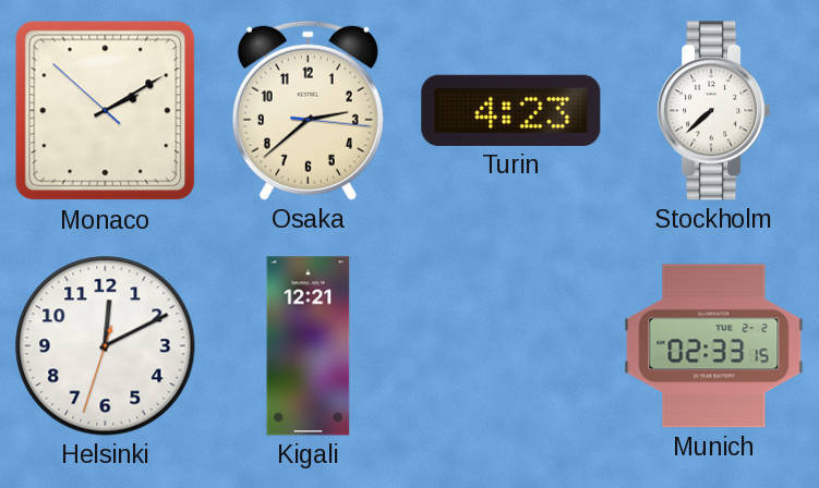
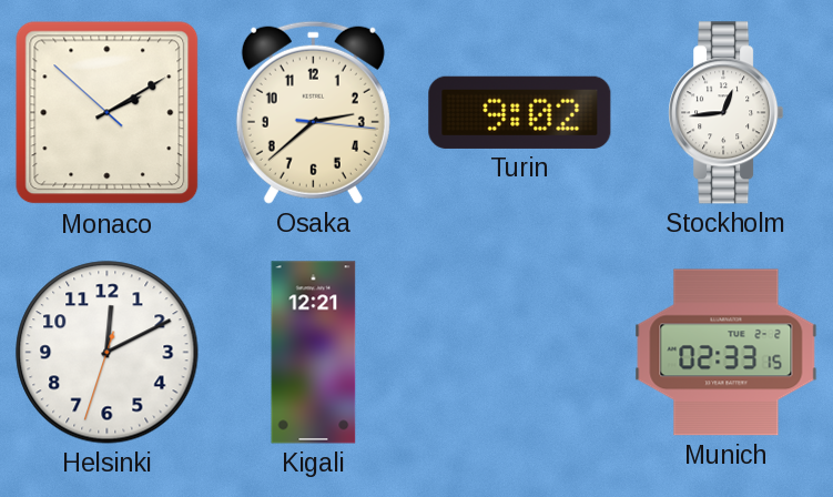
Turin: 4:23 -> 9:02
Stockholm: 7:38 -> 12:44
